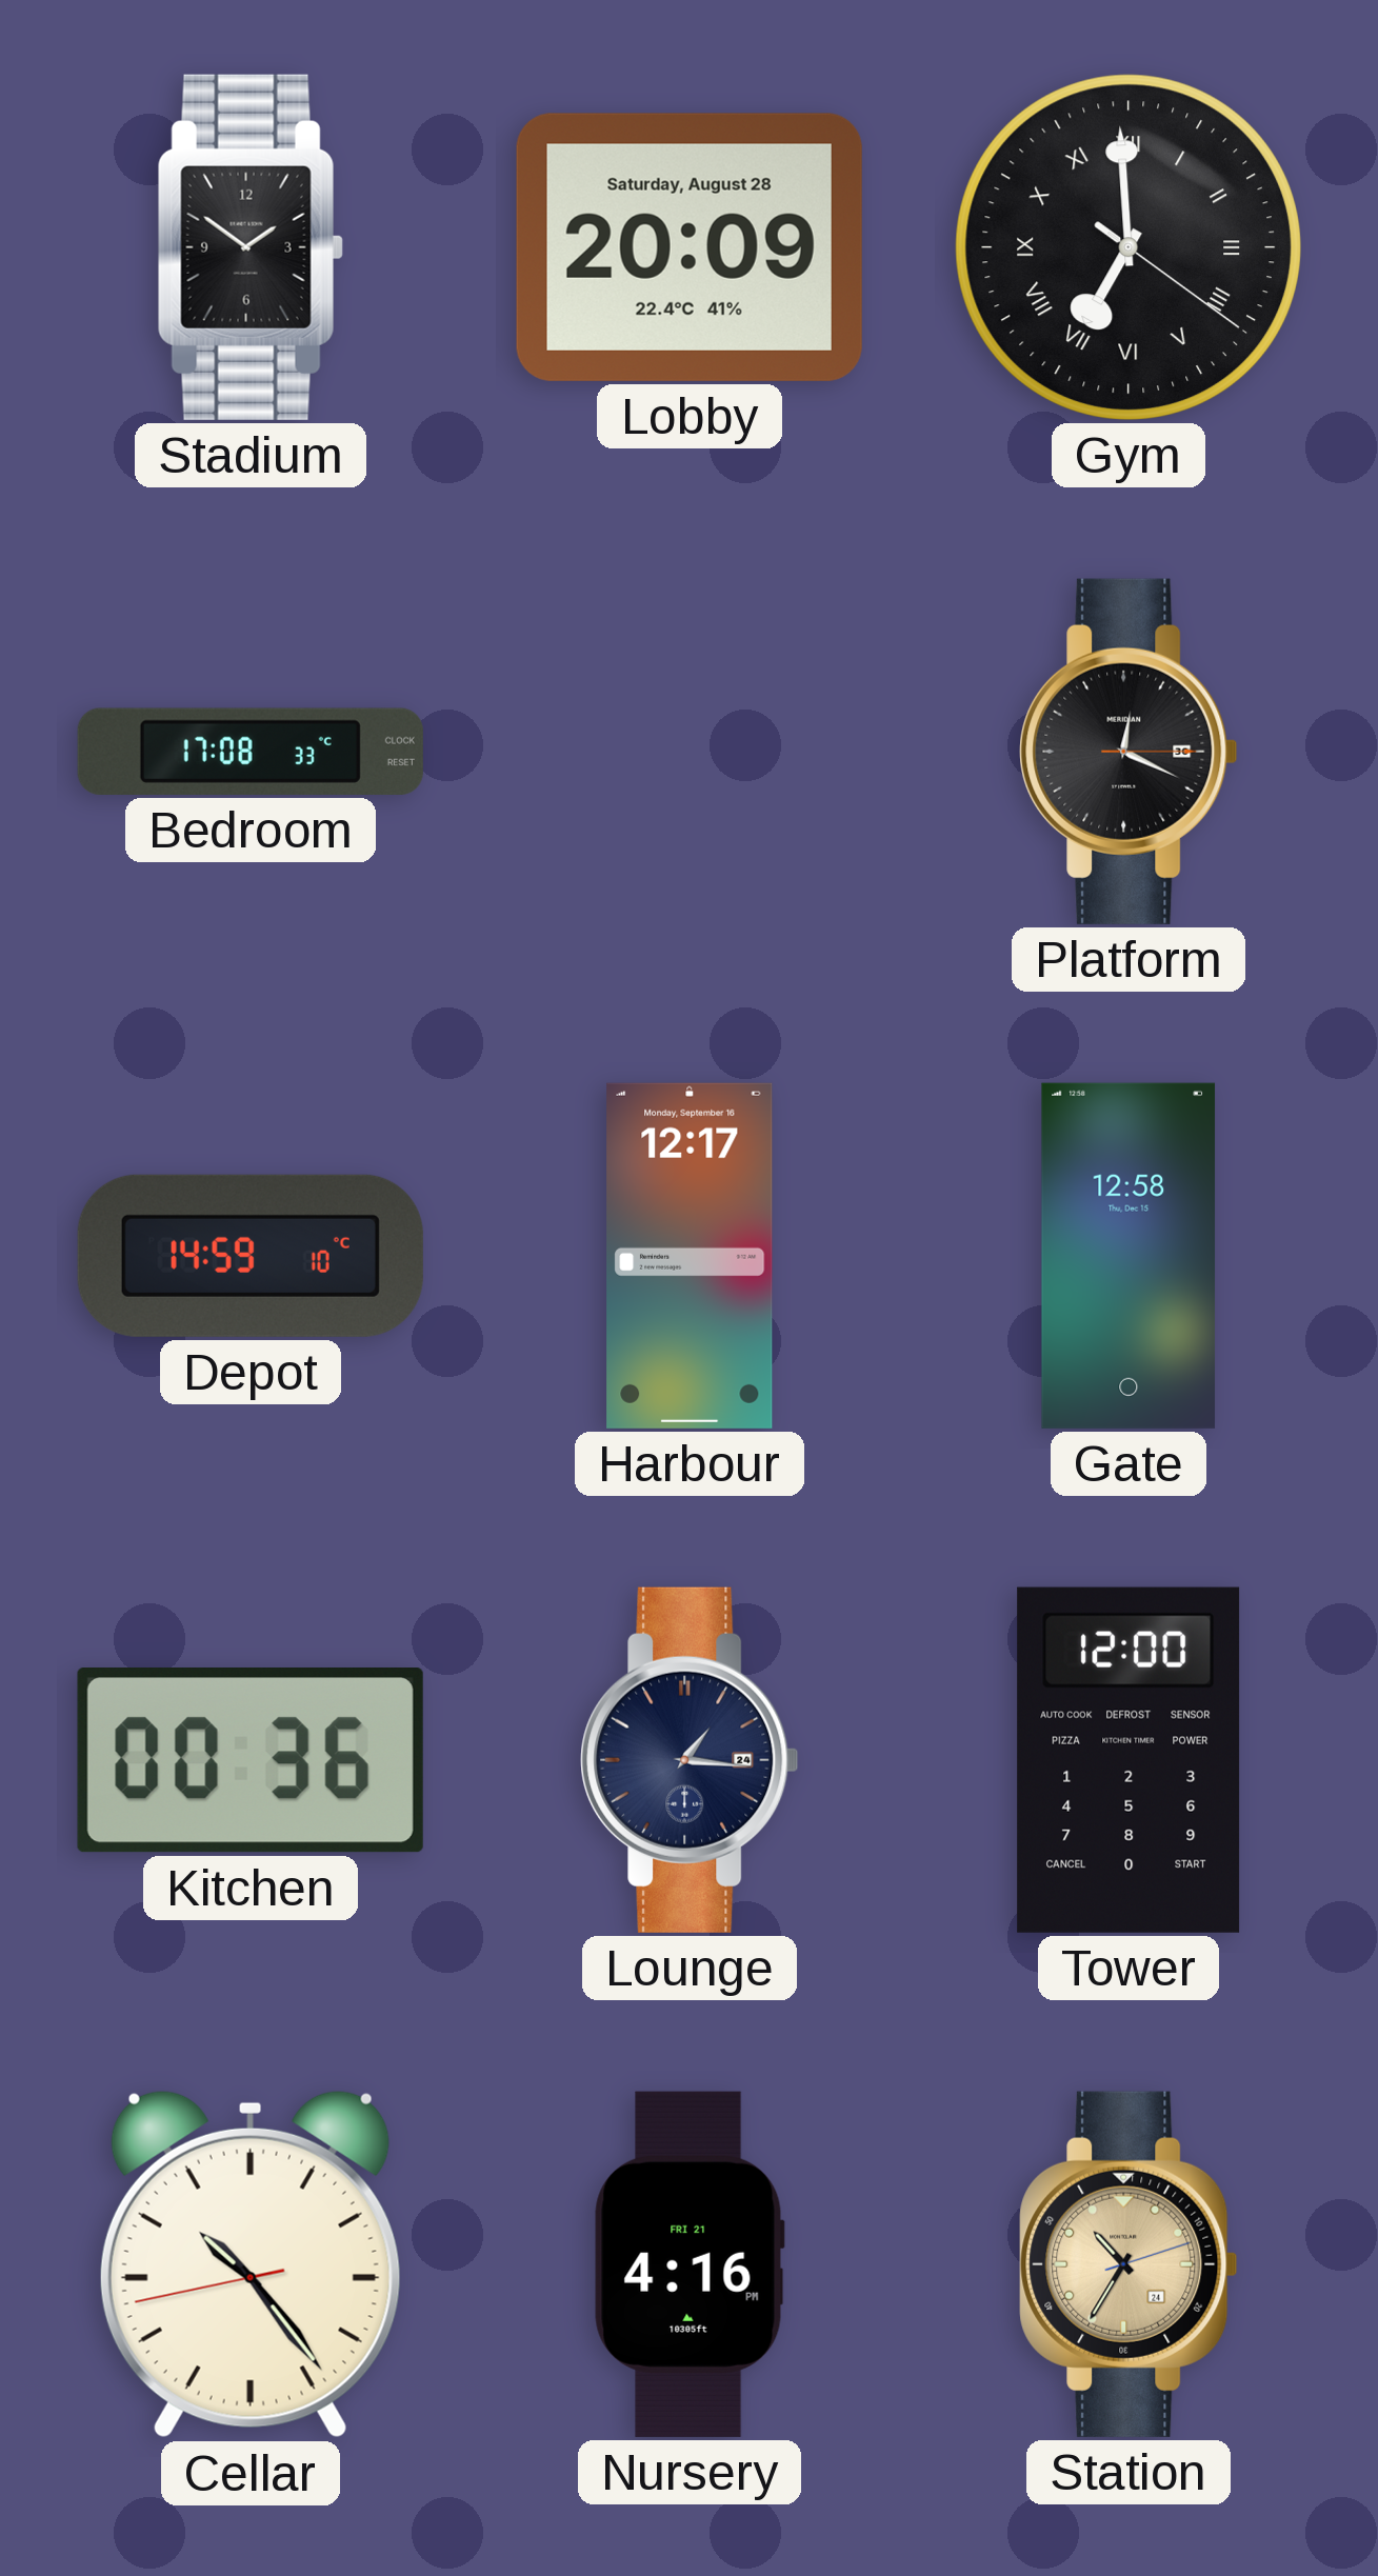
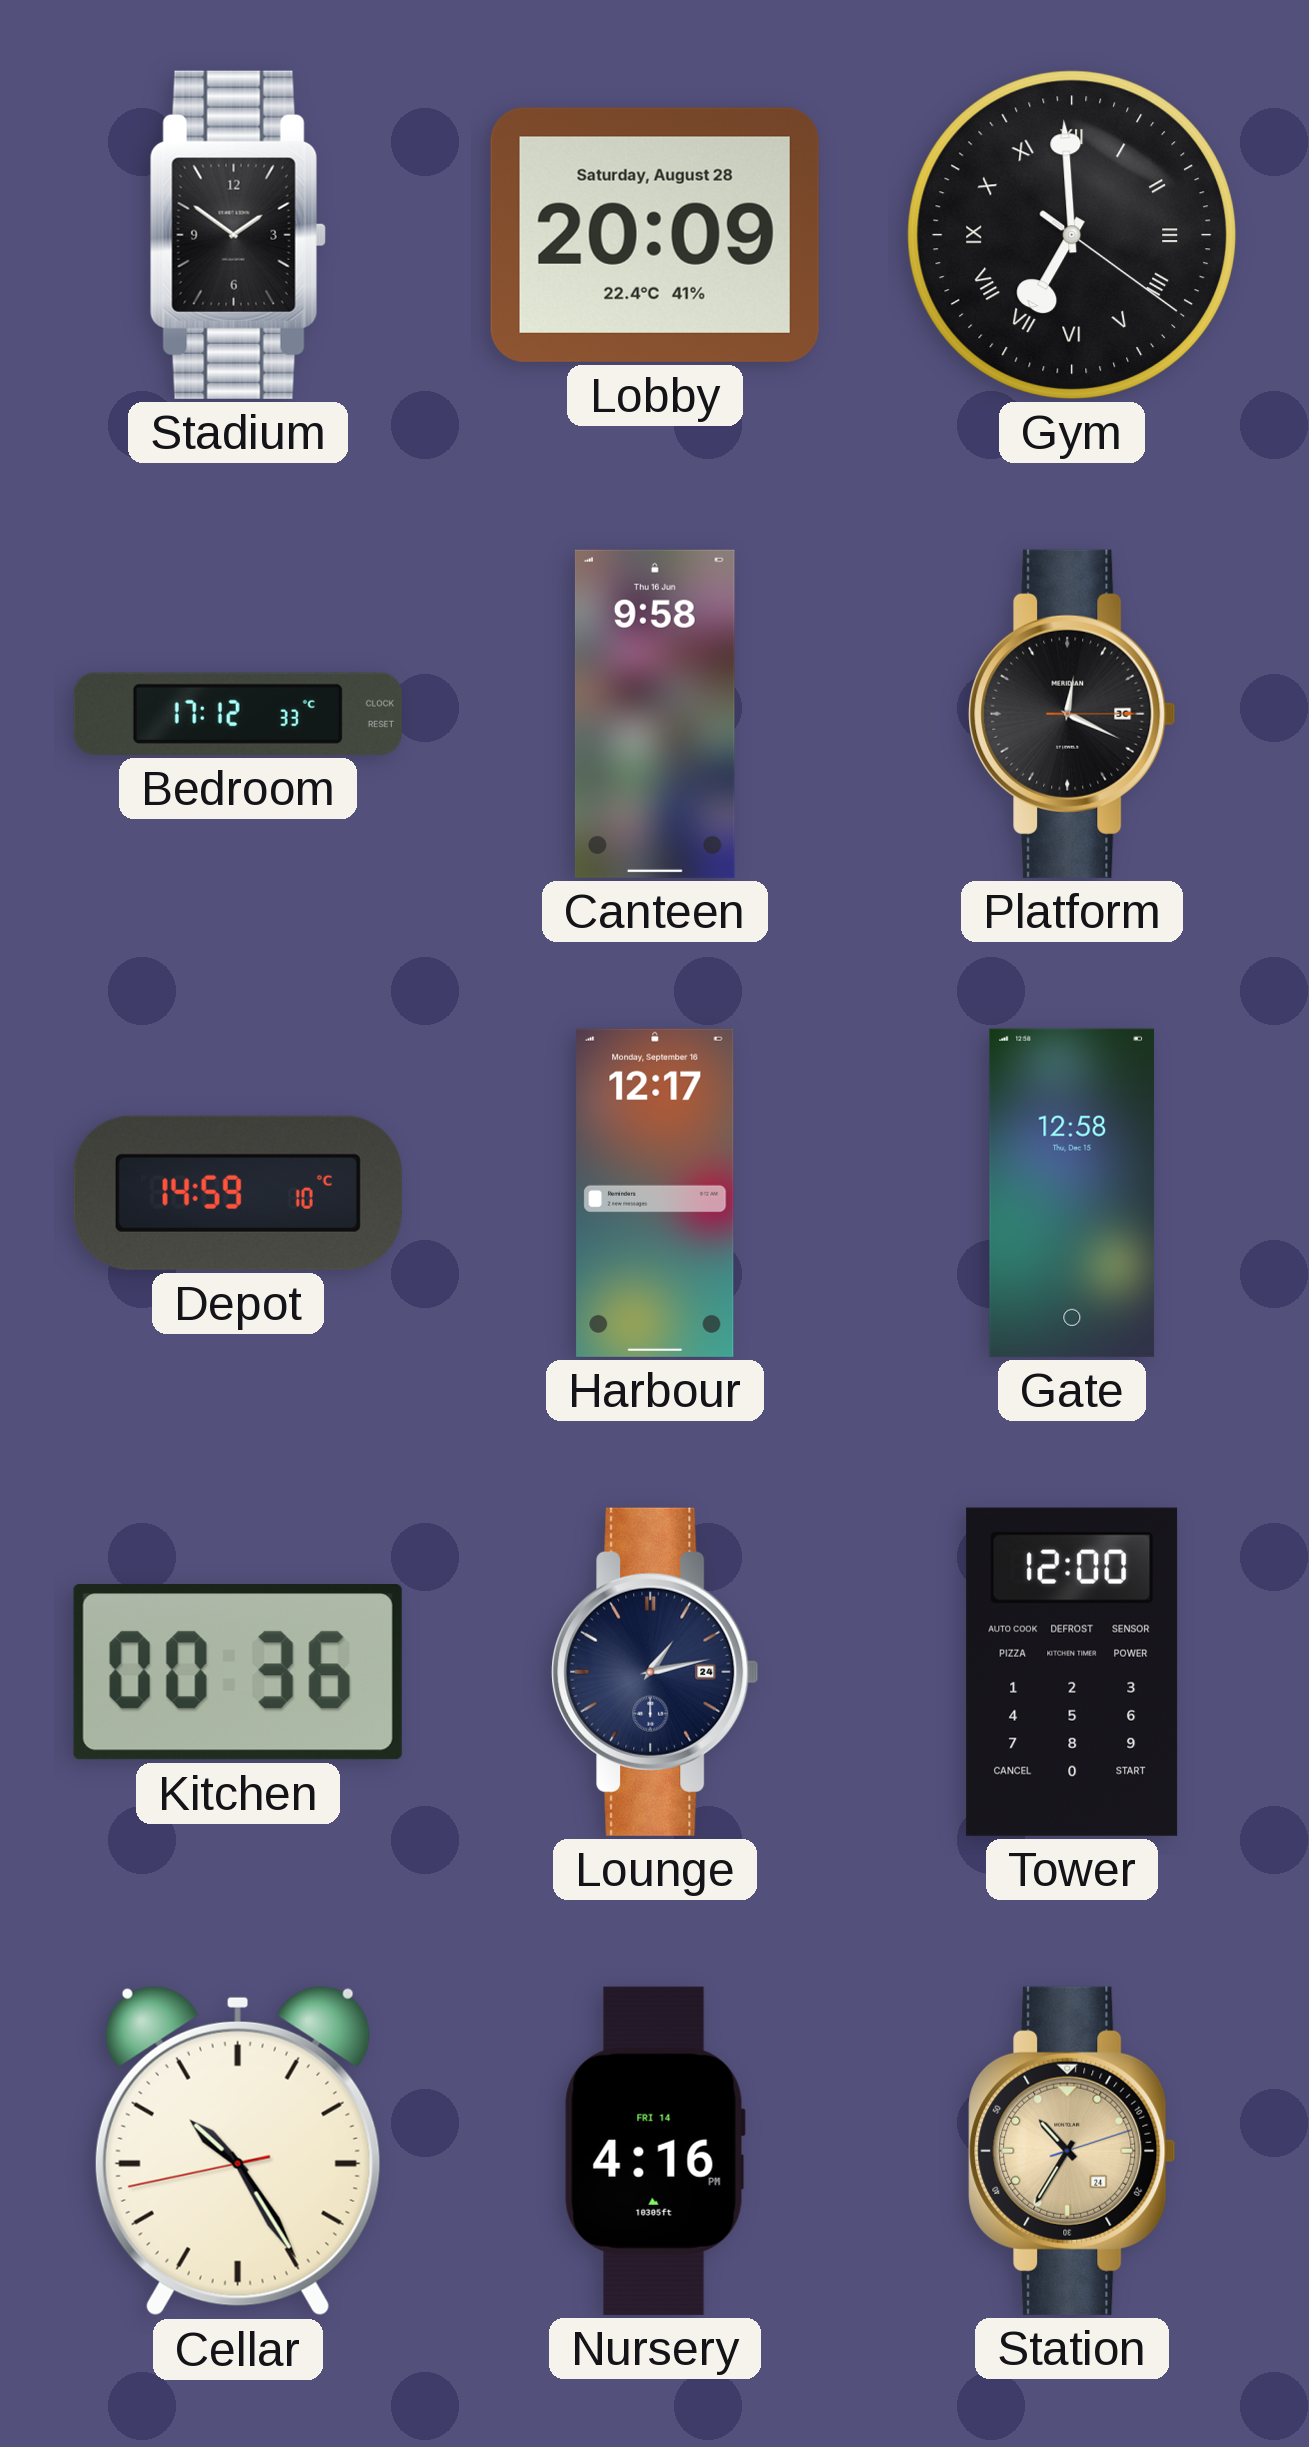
Bedroom: 17:08 -> 17:12
Canteen: none -> 9:58
Lounge: 1:16 -> 1:13
Cellar: 10:23 -> 10:24
Nursery date: FRI 21 -> FRI 14
